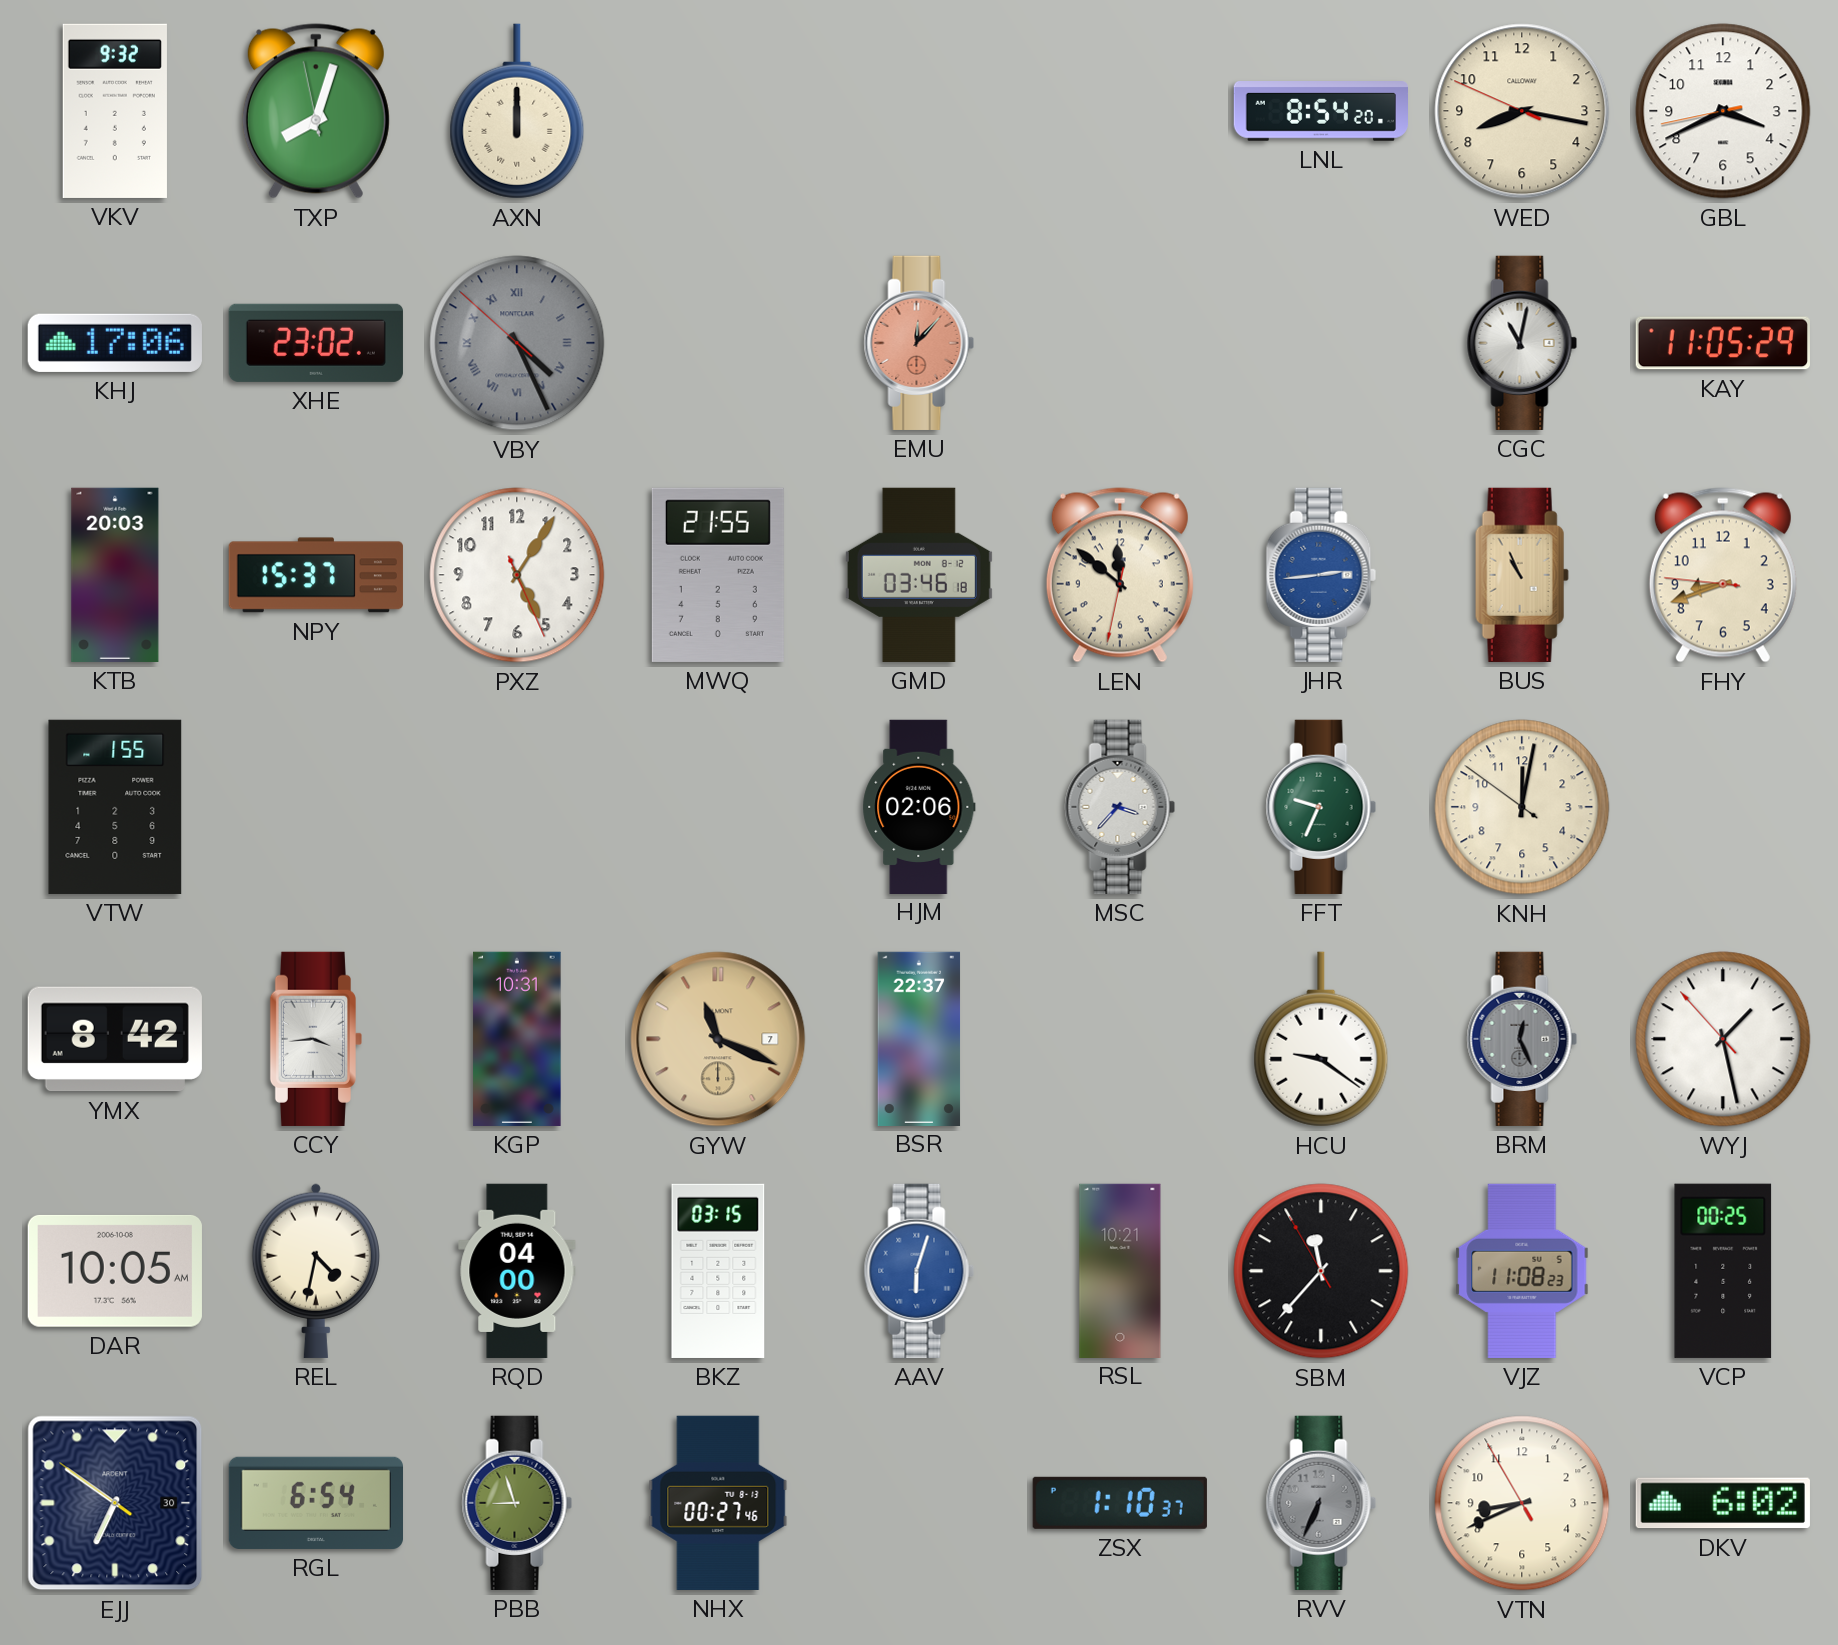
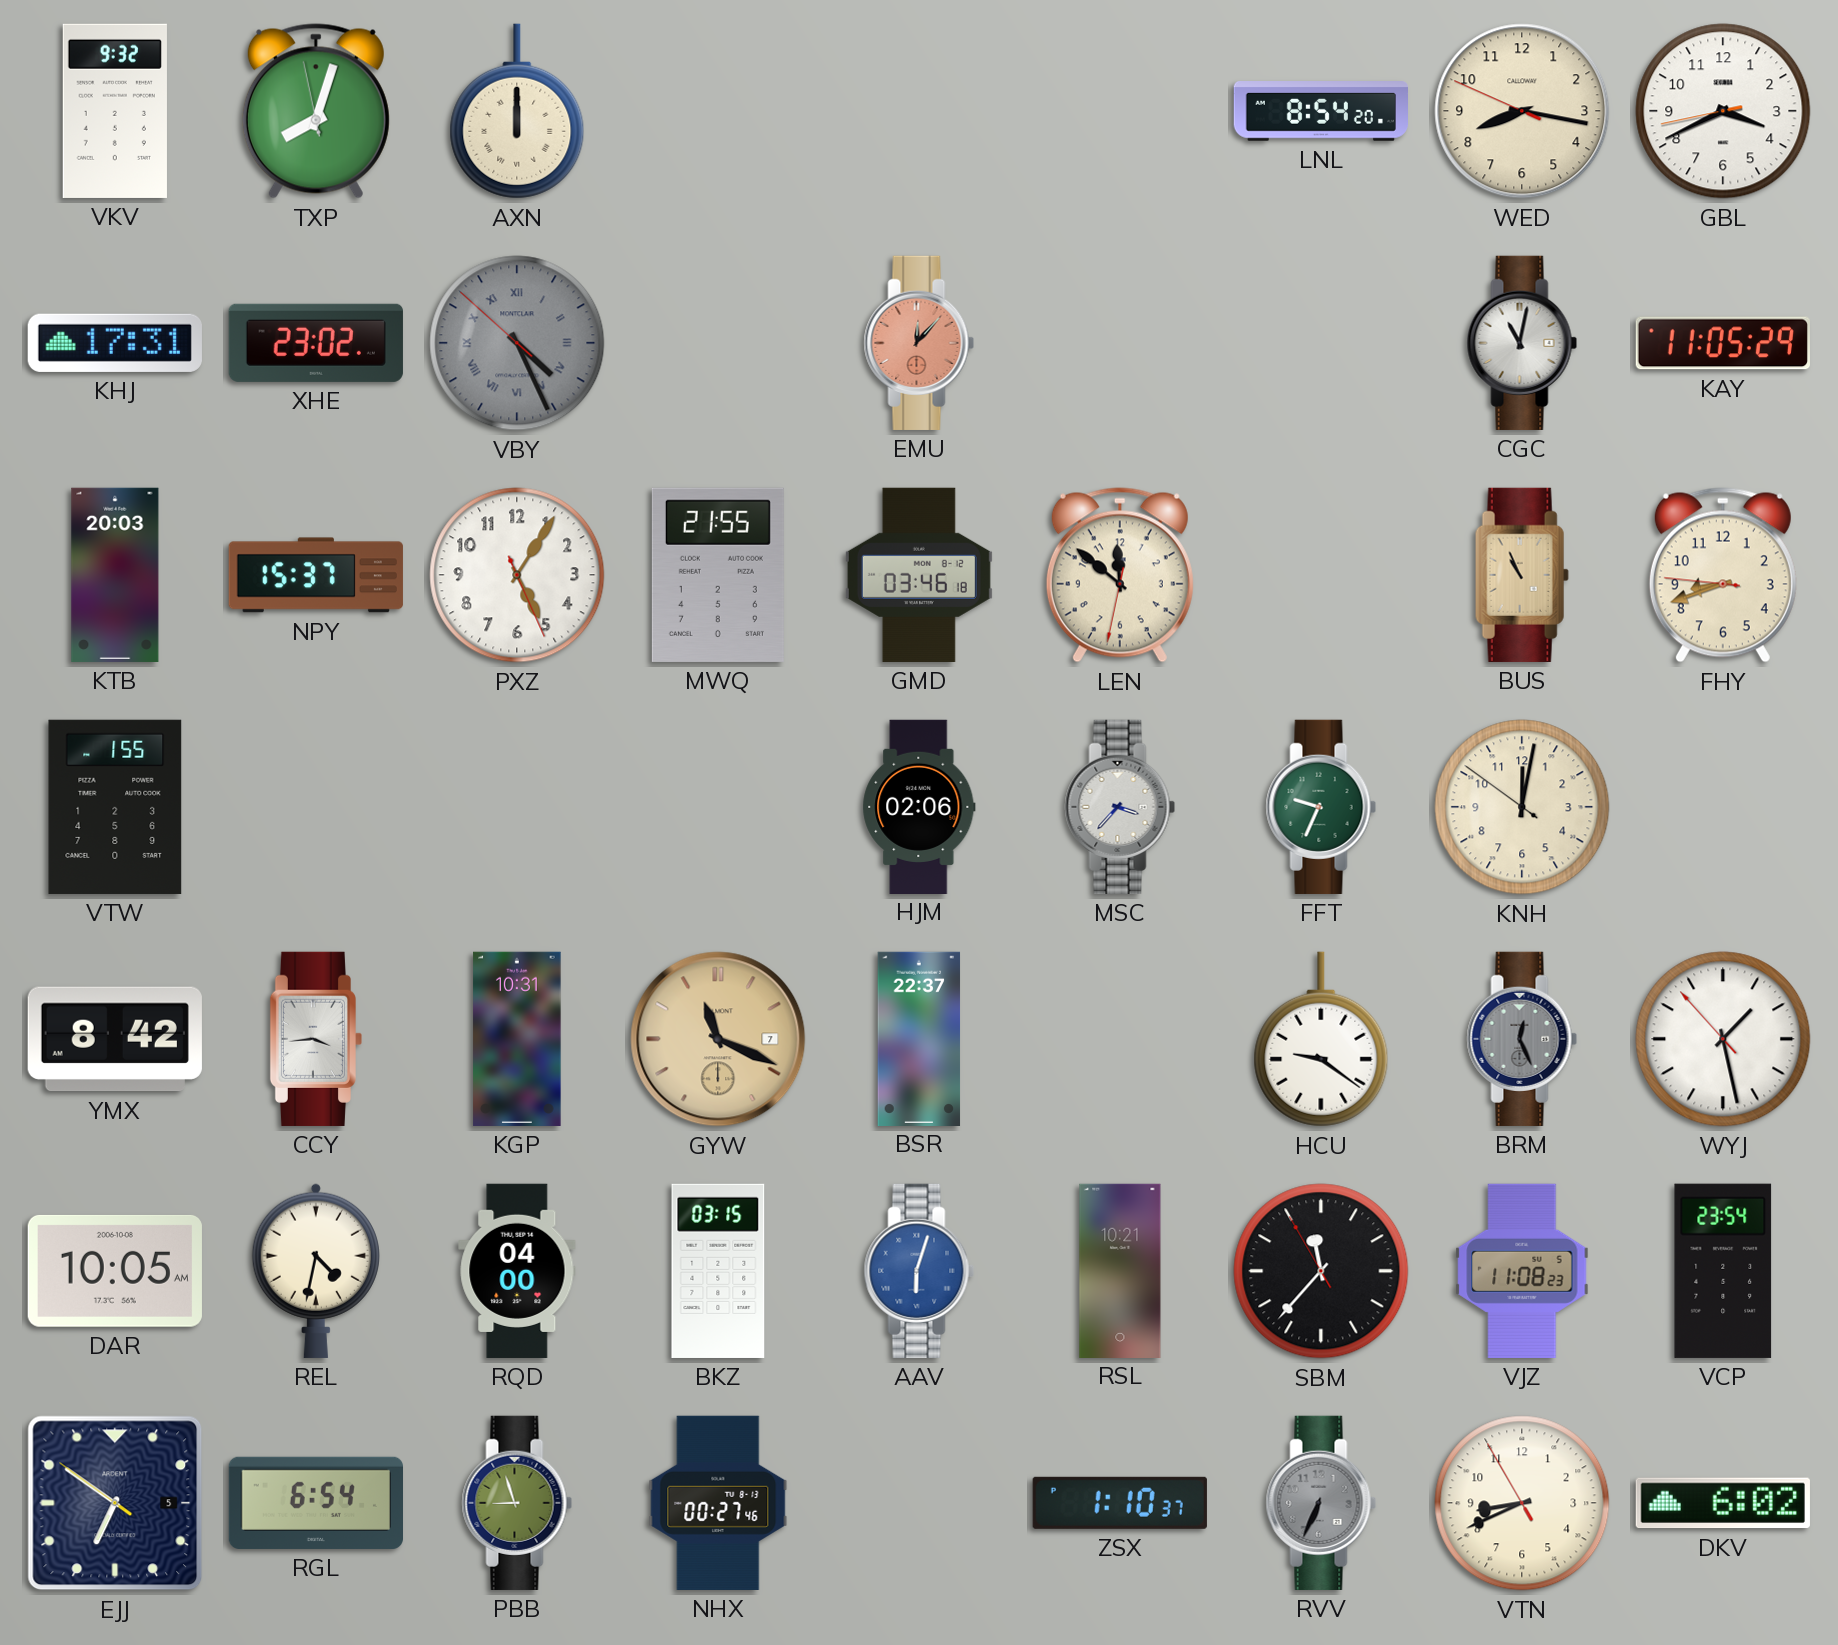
KHJ: 17:06 -> 17:31
JHR: 2:44 -> none
VCP: 00:25 -> 23:54
EJJ date: 30 -> 5
